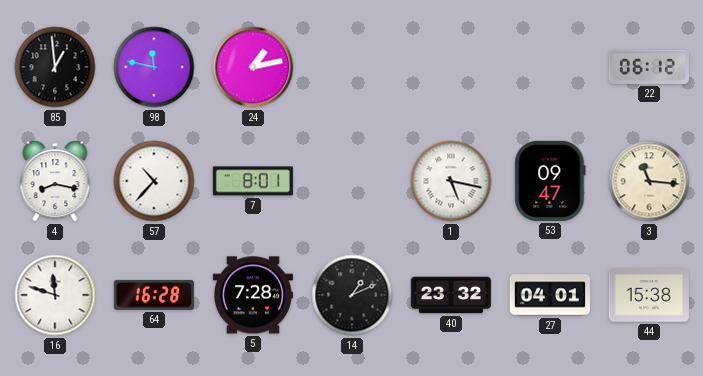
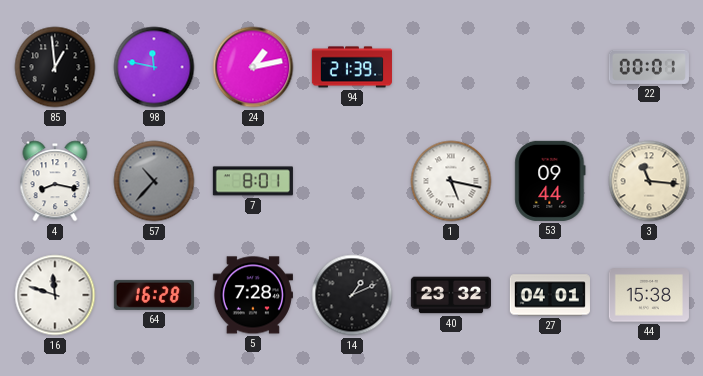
94: none -> 21:39
22: 06:12 -> 00:01
57 dial: white -> grey
53: 09:47 -> 09:44
